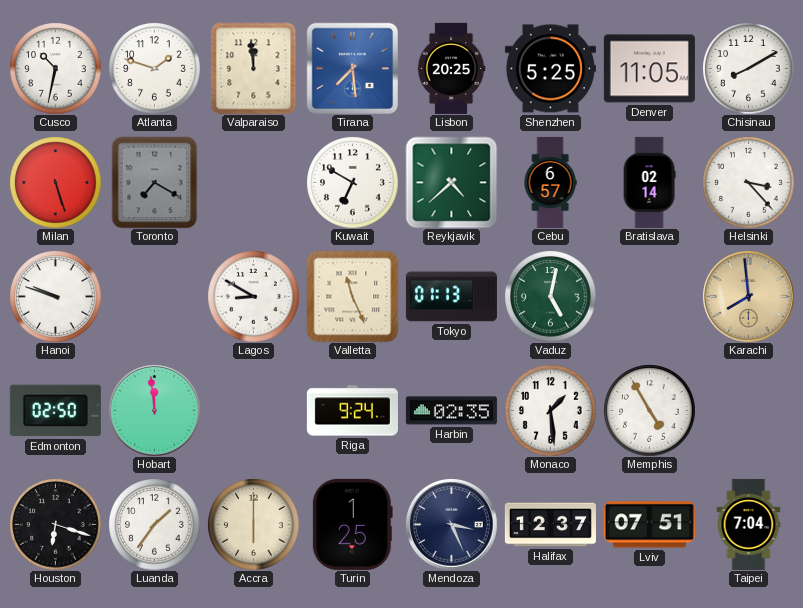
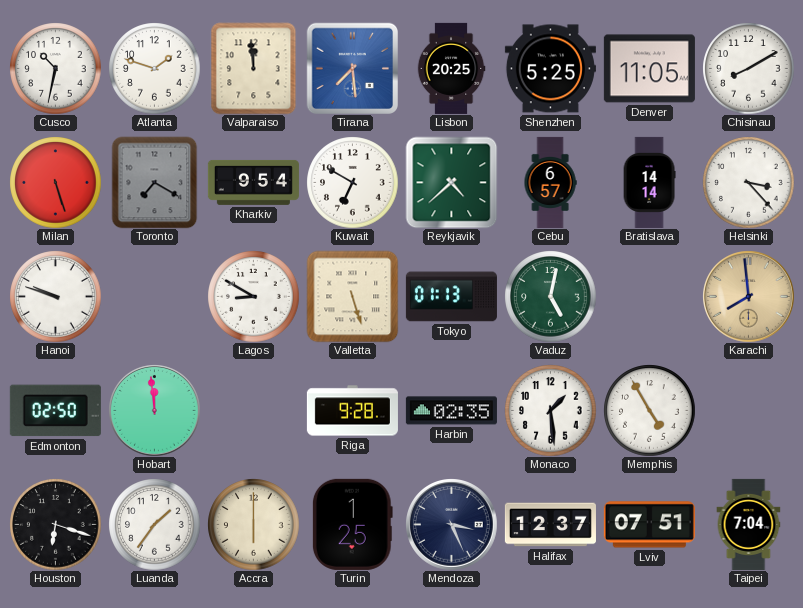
Kharkiv: none -> 9:54
Bratislava: 02:14 -> 14:14
Valletta: 11:26 -> 5:27
Riga: 9:24 -> 9:28
